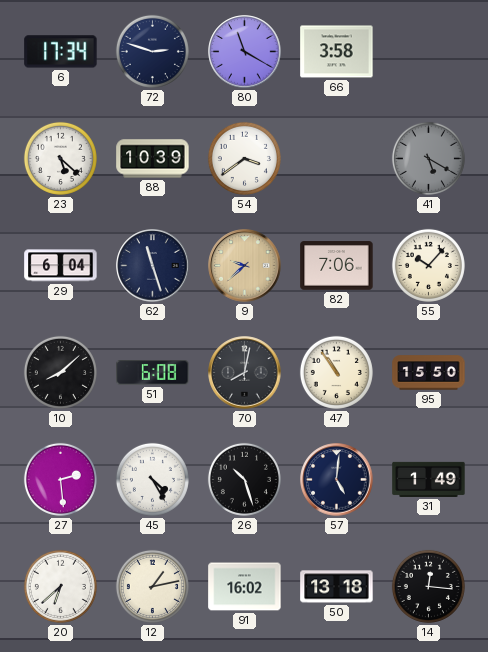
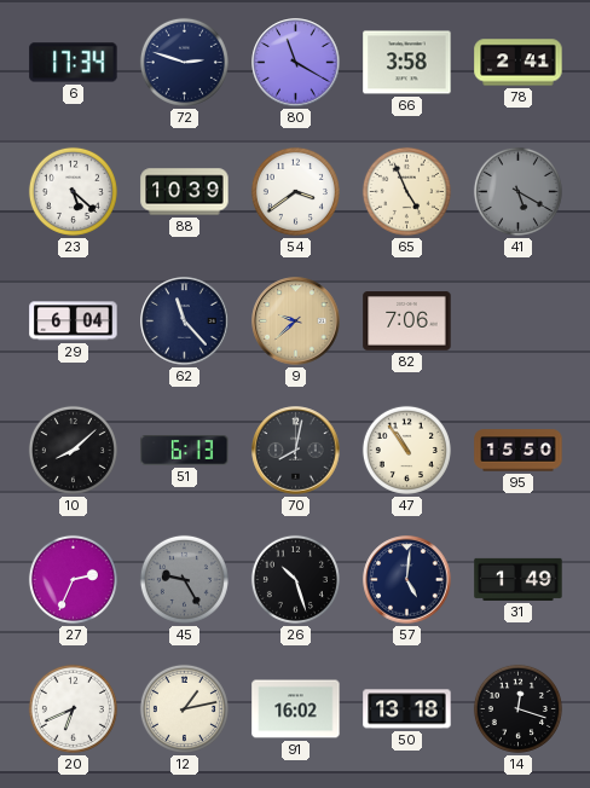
78: none -> 2:41
65: none -> 4:56
62: 11:27 -> 11:23
55: 10:07 -> none
51: 6:08 -> 6:13
27: 2:29 -> 2:34
45: 4:25 -> 9:25
45 dial: white -> grey
20: 6:38 -> 6:41
14: 12:16 -> 12:18
